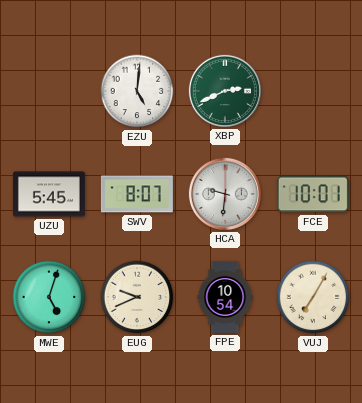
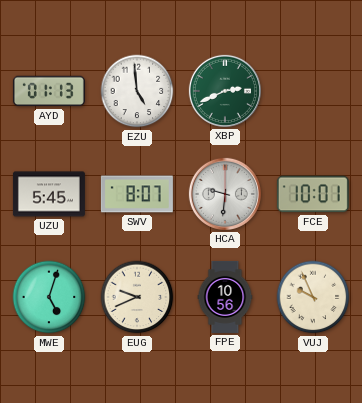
AYD: none -> 01:13
EZU: 5:01 -> 4:59
FPE: 10:54 -> 10:56
VUJ: 7:05 -> 9:56
